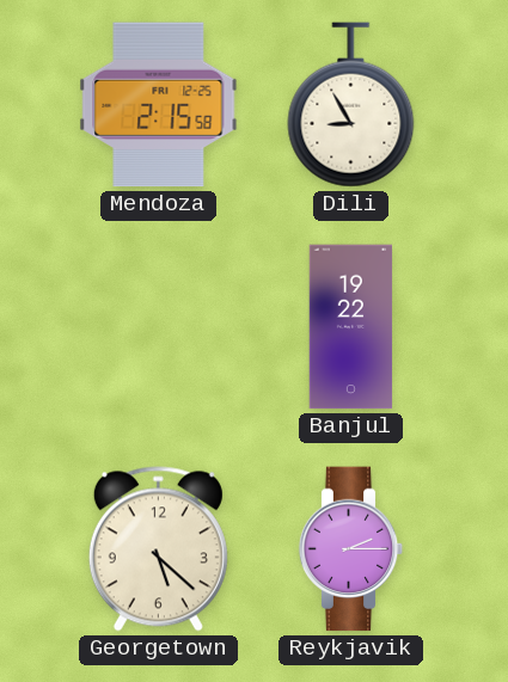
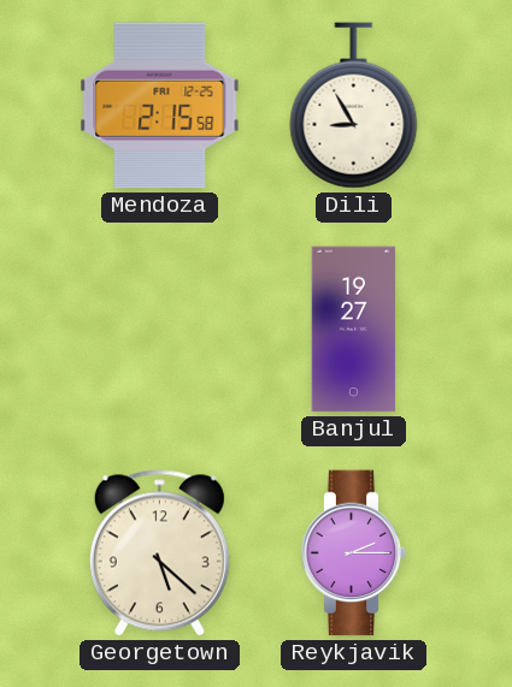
Banjul: 19:22 -> 19:27
